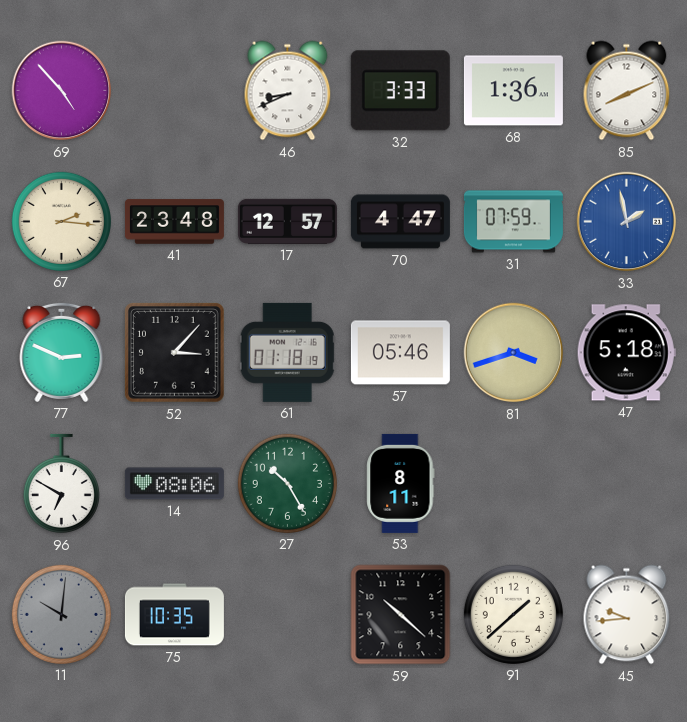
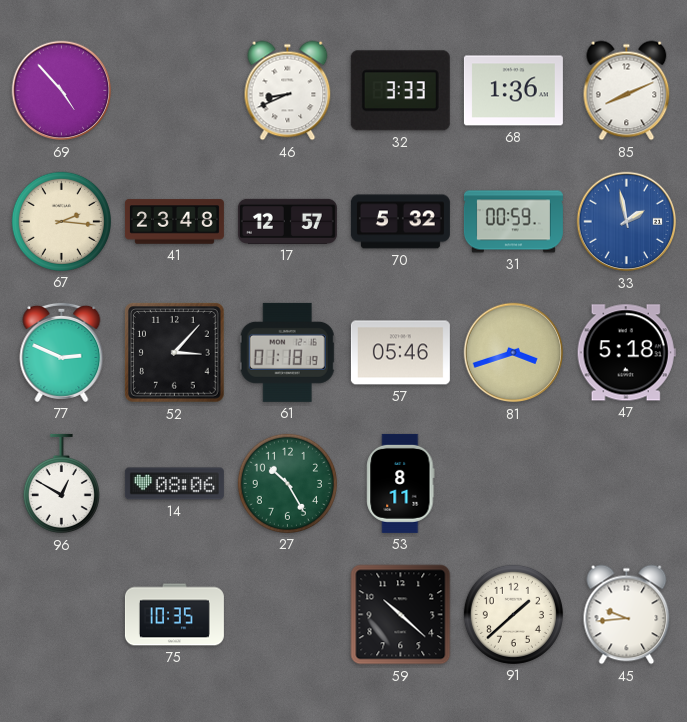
70: 4:47 -> 5:32
31: 07:59 -> 00:59
96: 6:50 -> 12:50
11: 10:01 -> none
